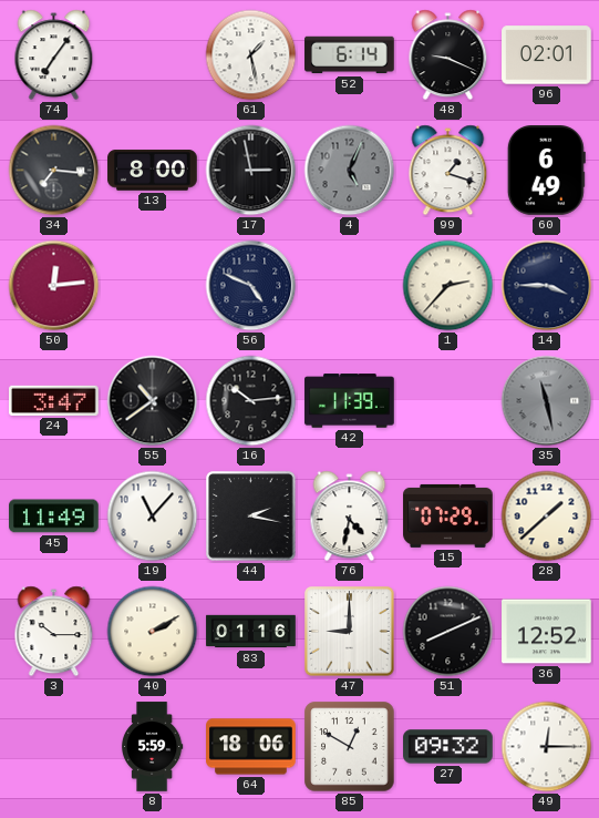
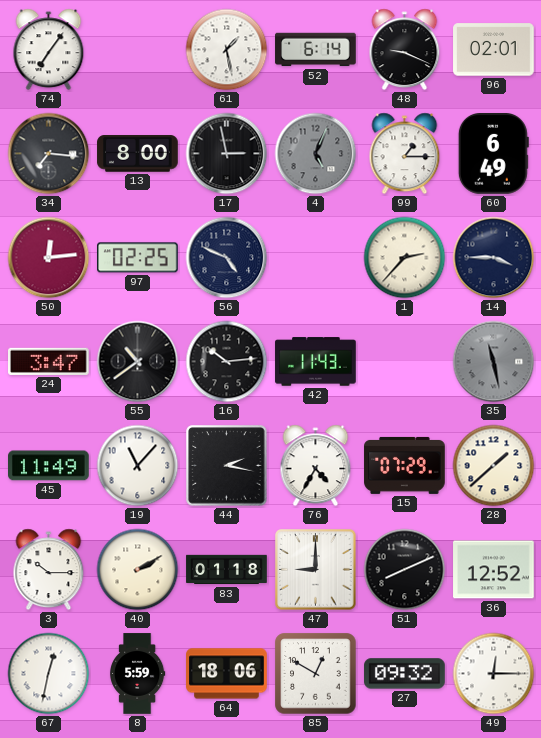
99: 1:18 -> 1:15
97: none -> 02:25
42: 11:39 -> 11:43
76: 4:32 -> 4:35
83: 01:16 -> 01:18
67: none -> 12:32
